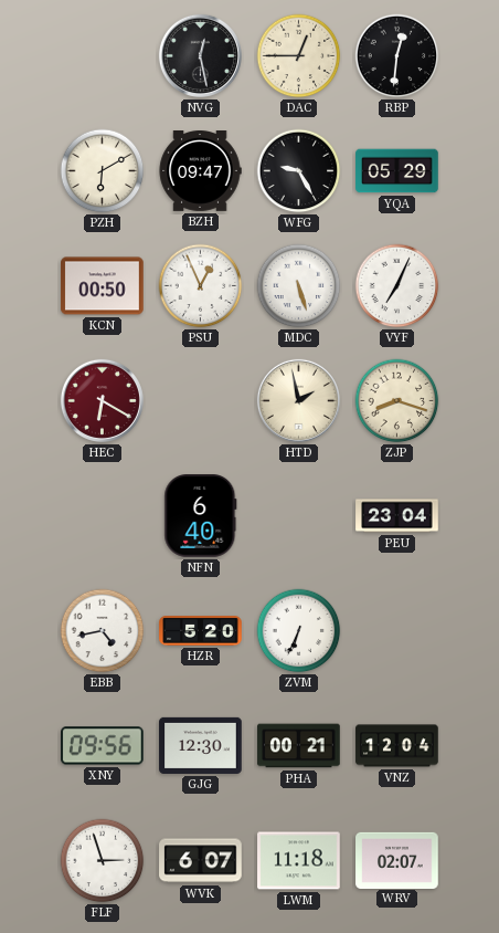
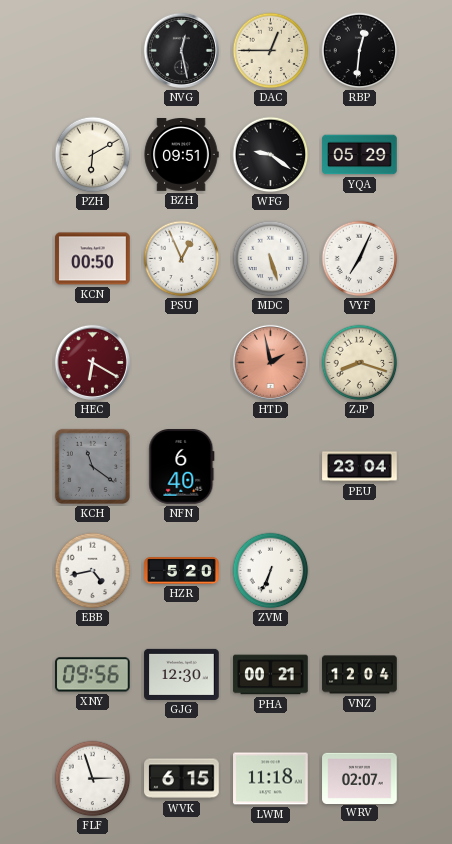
BZH: 09:47 -> 09:51
WFG: 9:25 -> 9:21
HTD dial: cream -> salmon
KCH: none -> 11:21
WVK: 6:07 -> 6:15
